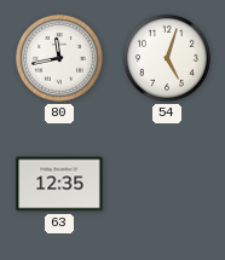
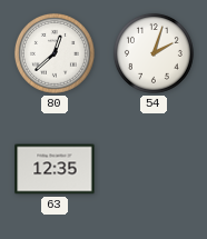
80: 11:43 -> 12:38
54: 5:03 -> 2:03
